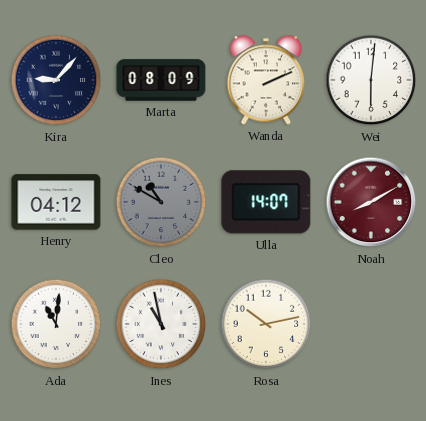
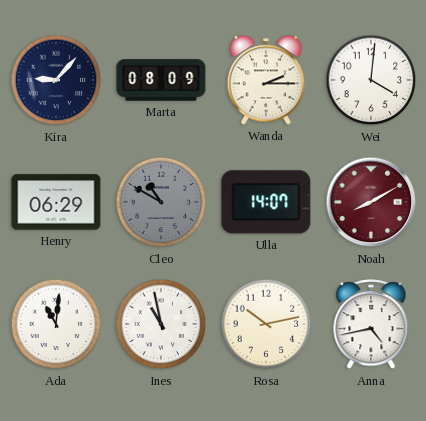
Wanda: 2:11 -> 2:15
Wei: 6:01 -> 4:01
Henry: 04:12 -> 06:29
Anna: none -> 4:43
